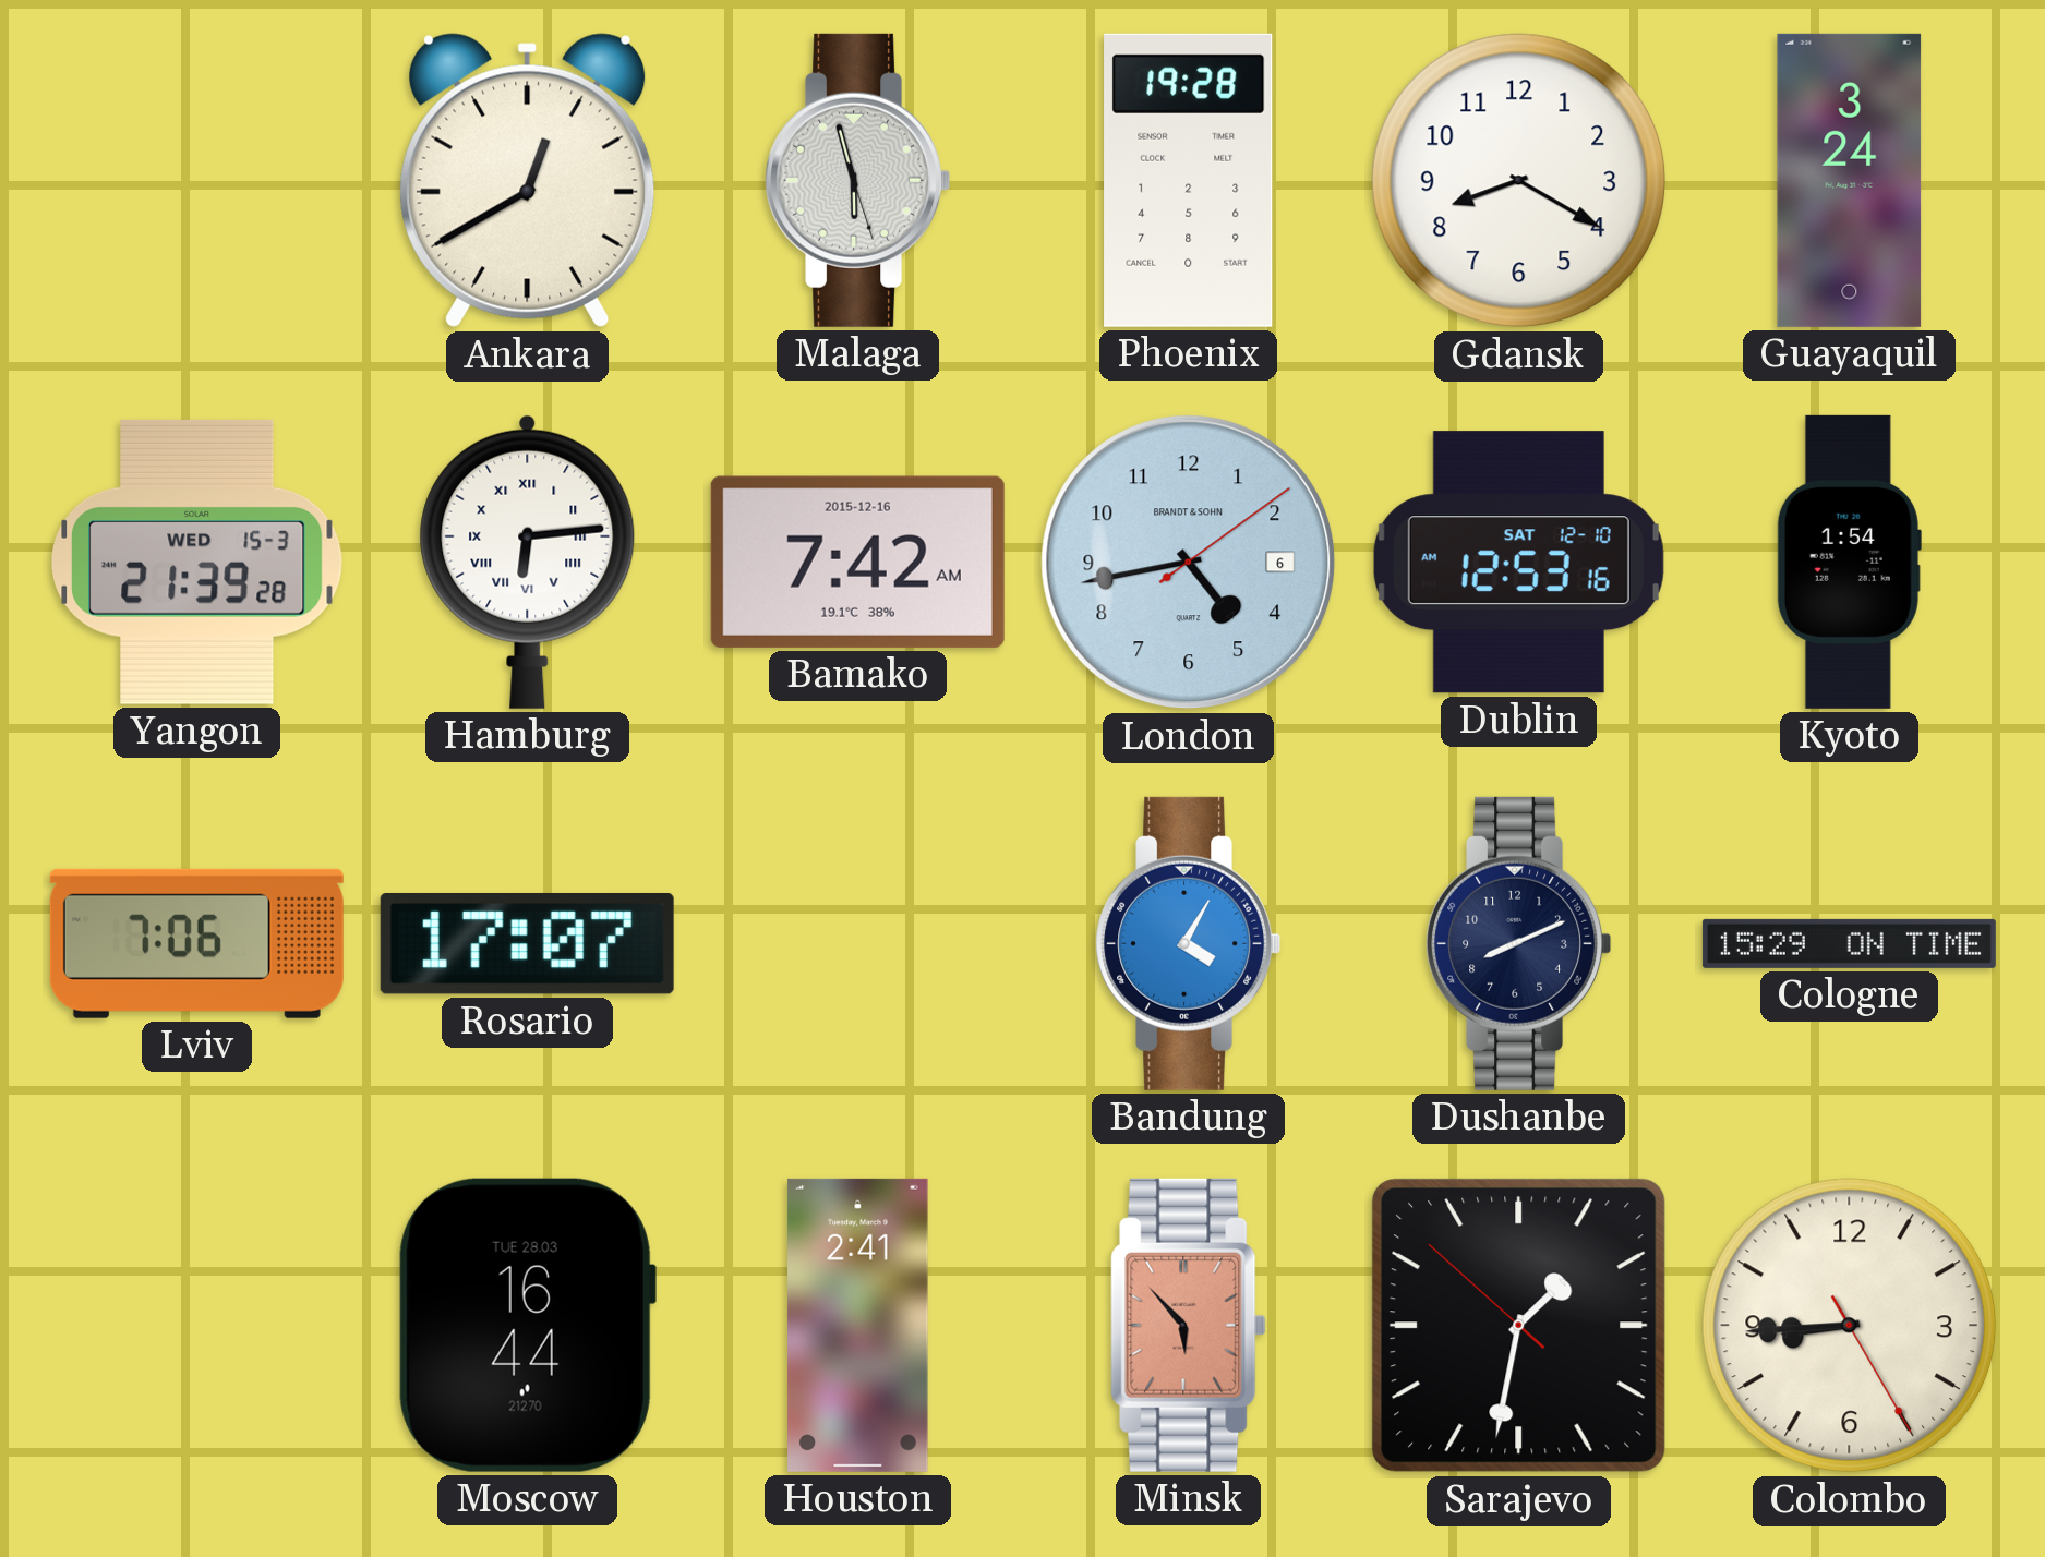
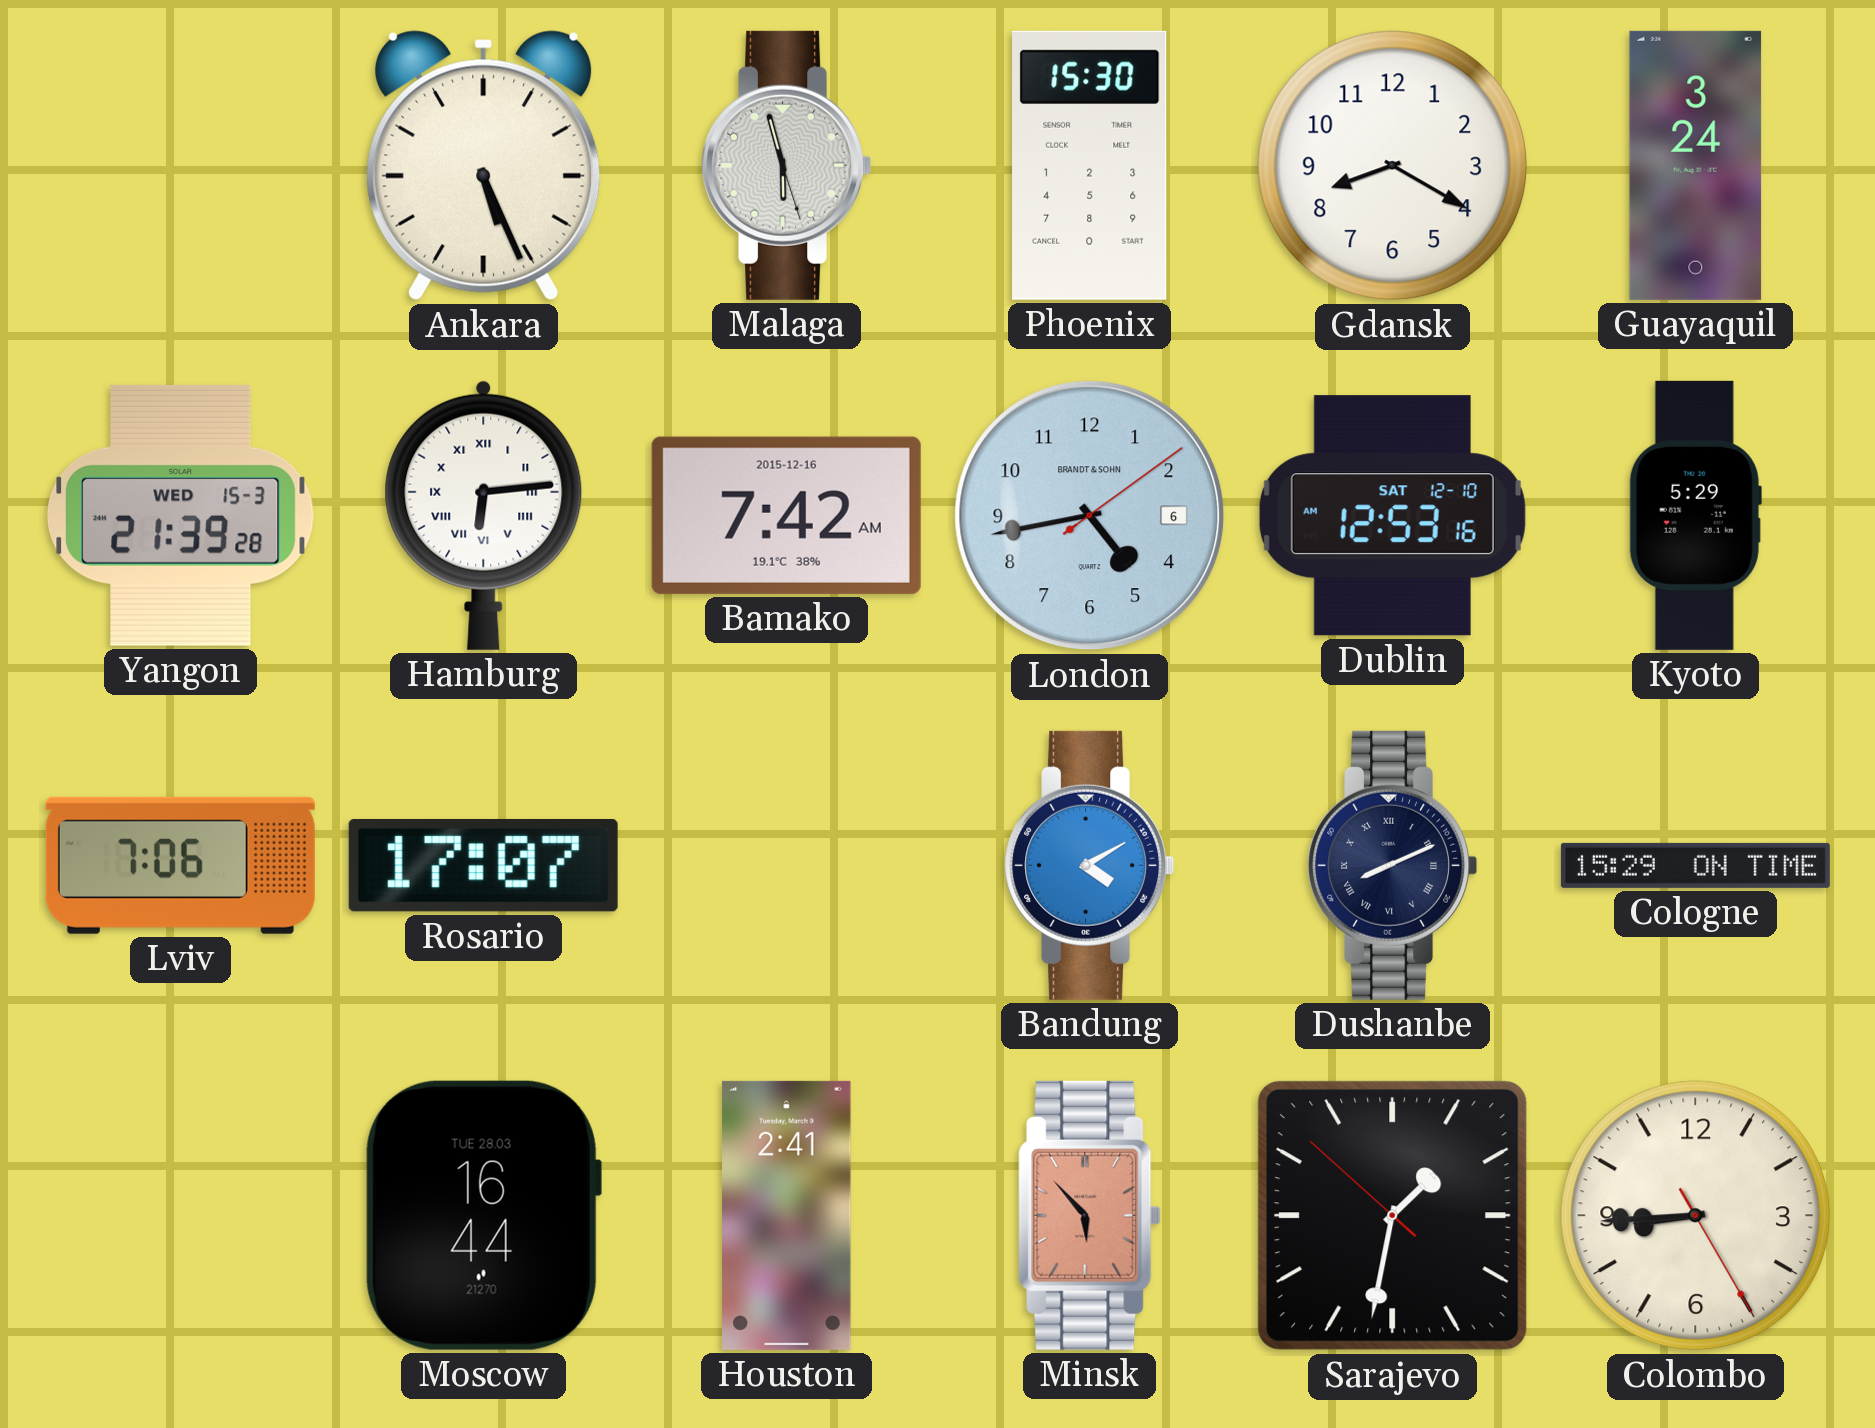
Ankara: 12:40 -> 5:26
Phoenix: 19:28 -> 15:30
Kyoto: 1:54 -> 5:29
Bandung: 4:05 -> 4:10
Dushanbe numerals: Arabic -> Roman
